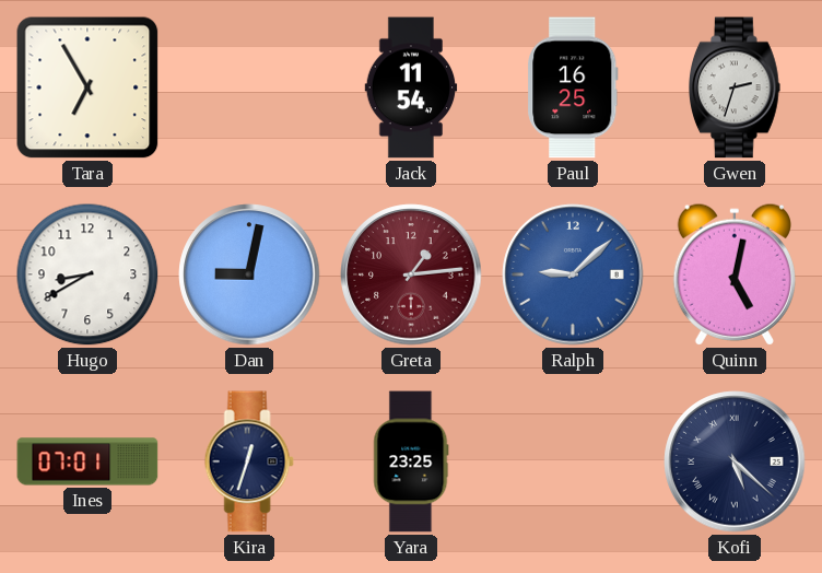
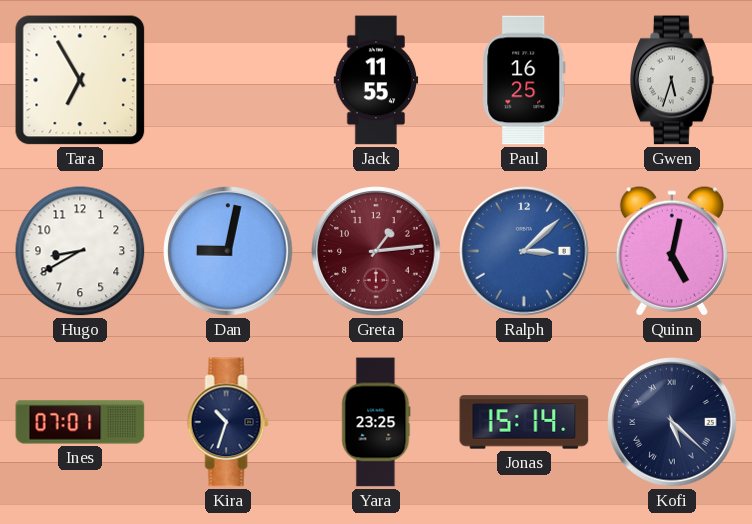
Jack: 11:54 -> 11:55
Gwen: 2:33 -> 5:33
Ralph: 9:08 -> 3:08
Kira: 12:33 -> 10:33
Jonas: none -> 15:14
